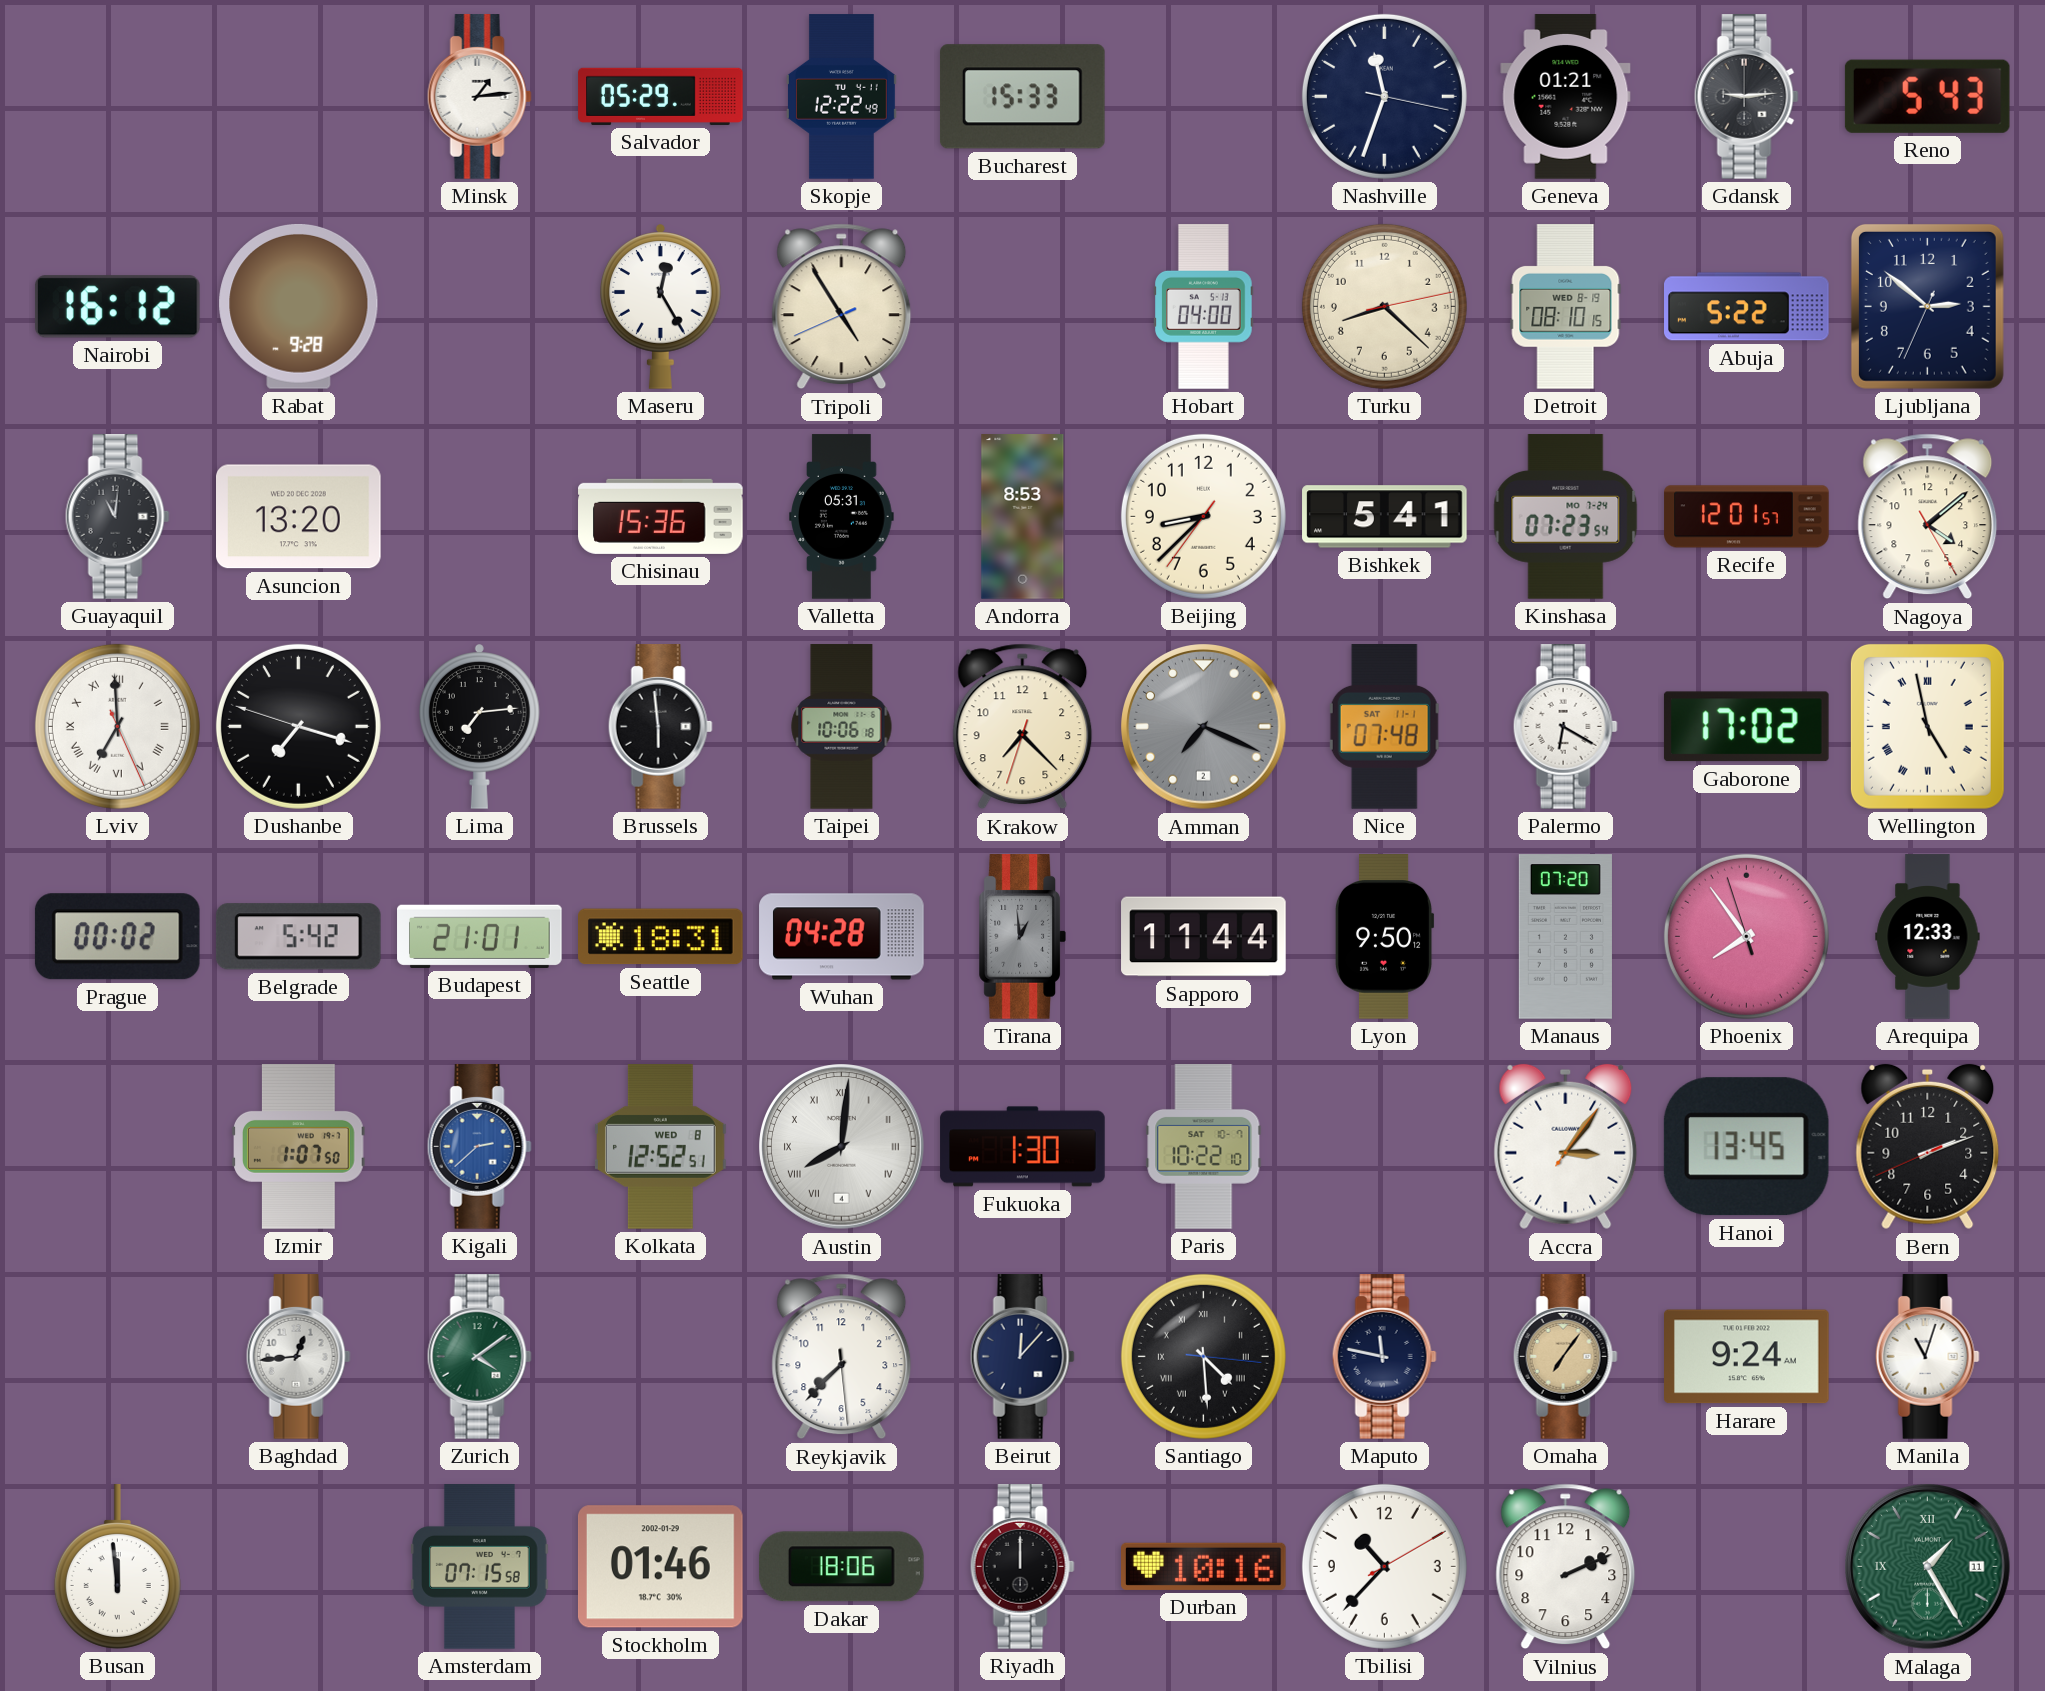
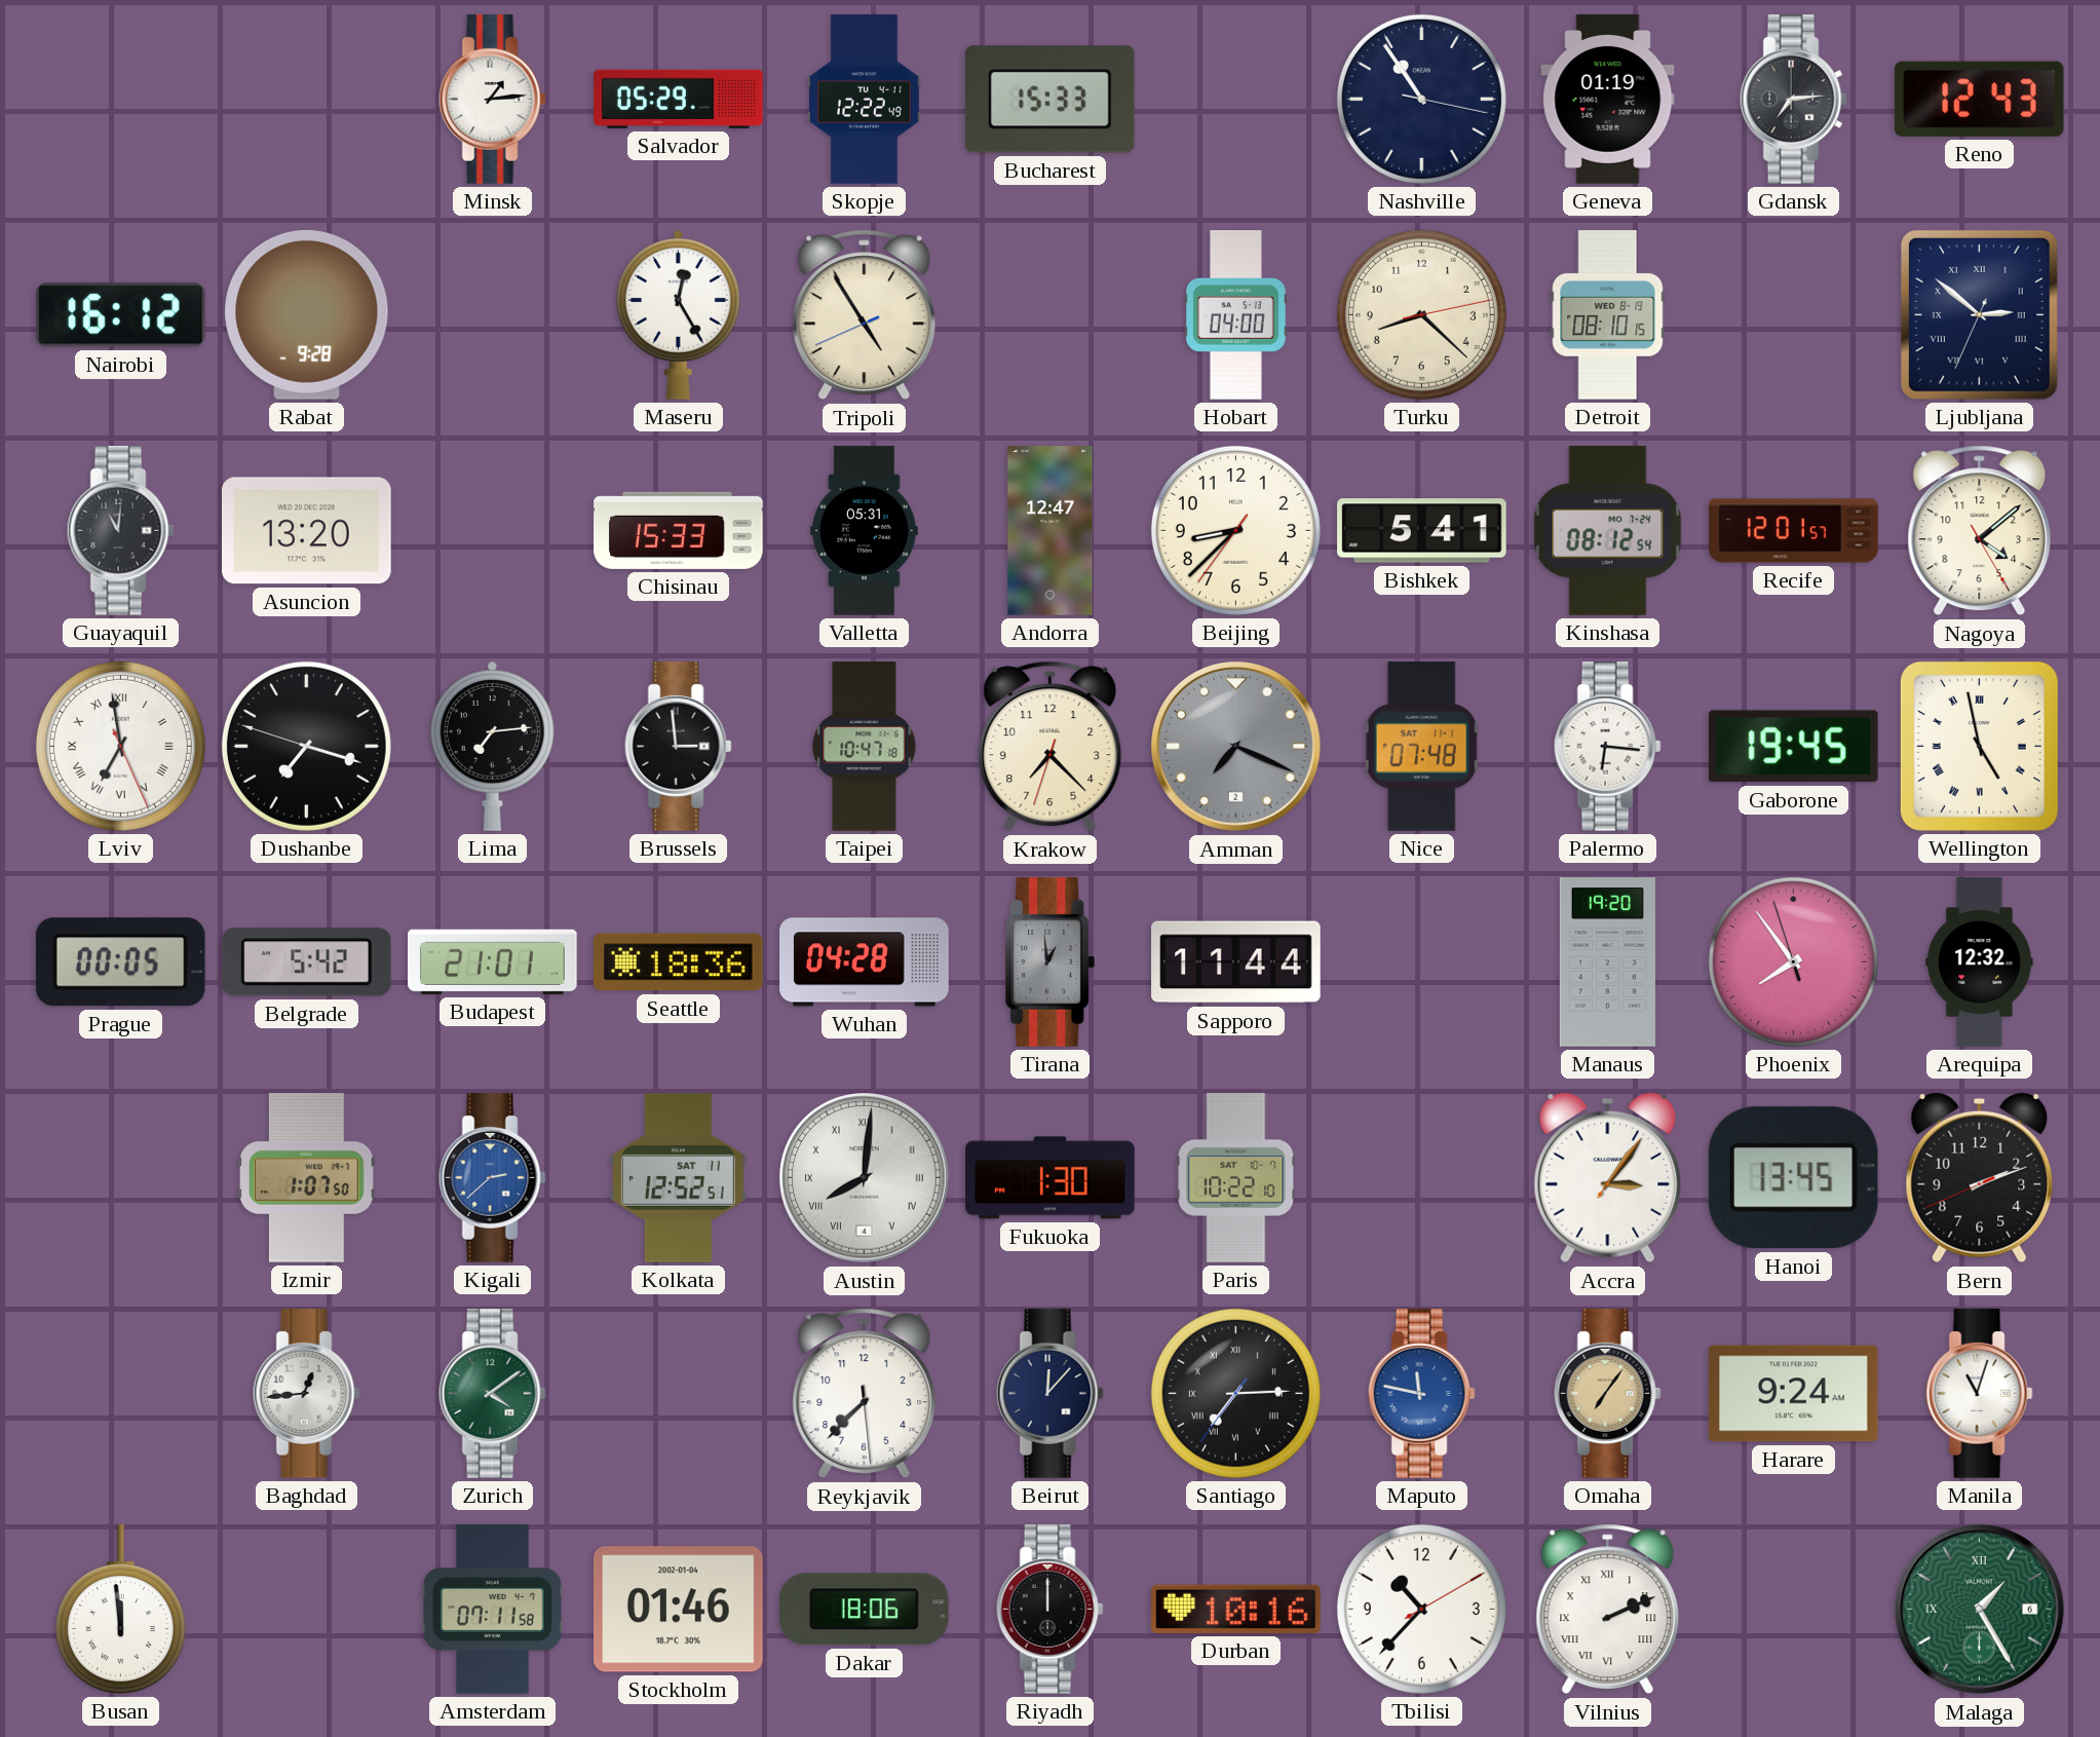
Nashville: 11:33 -> 10:54
Geneva: 01:21 -> 01:19
Gdansk: 9:14 -> 7:14
Reno: 5:43 -> 12:43
Abuja: 5:22 -> none
Ljubljana numerals: Arabic -> Roman
Chisinau: 15:36 -> 15:33
Andorra: 8:53 -> 12:47
Kinshasa: 07:23 -> 08:12
Lviv: 6:59 -> 6:58
Brussels: 5:59 -> 2:59
Taipei: 10:06 -> 10:47
Palermo: 6:20 -> 6:16
Gaborone: 17:02 -> 19:45
Prague: 00:02 -> 00:05
Seattle: 18:31 -> 18:36
Lyon: 9:50 -> none
Manaus: 07:20 -> 19:20
Arequipa: 12:33 -> 12:32
Kolkata date: WED 8 -> SAT 11
Santiago: 4:29 -> 7:14
Maputo dial: navy -> blue
Amsterdam: 07:15 -> 07:11
Stockholm date: 2002-01-29 -> 2002-01-04
Vilnius numerals: Arabic -> Roman
Malaga date: 11 -> 6
